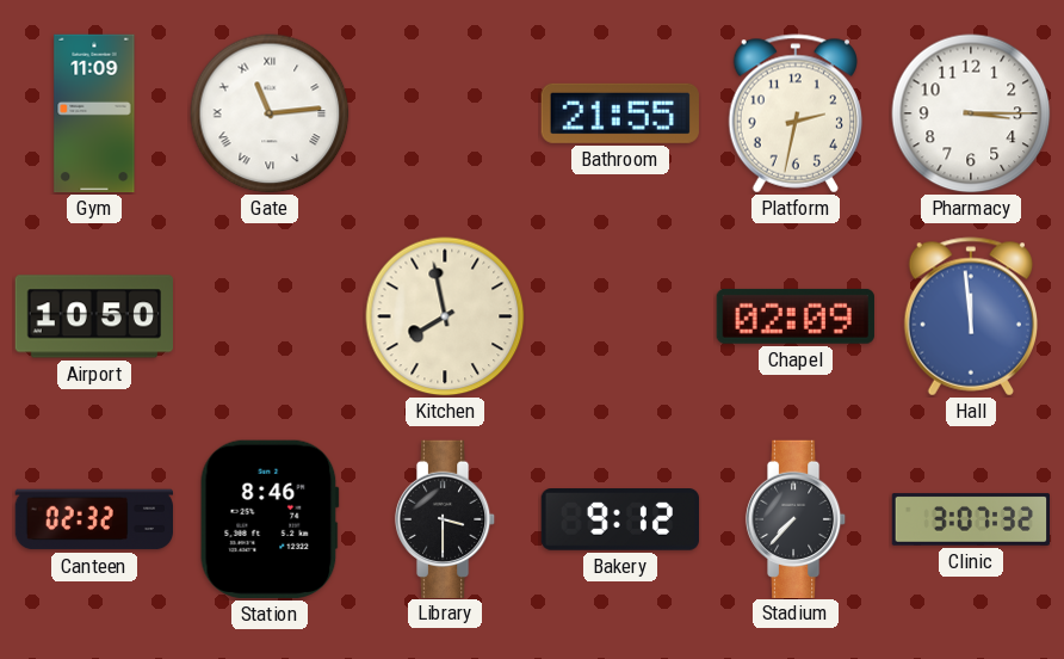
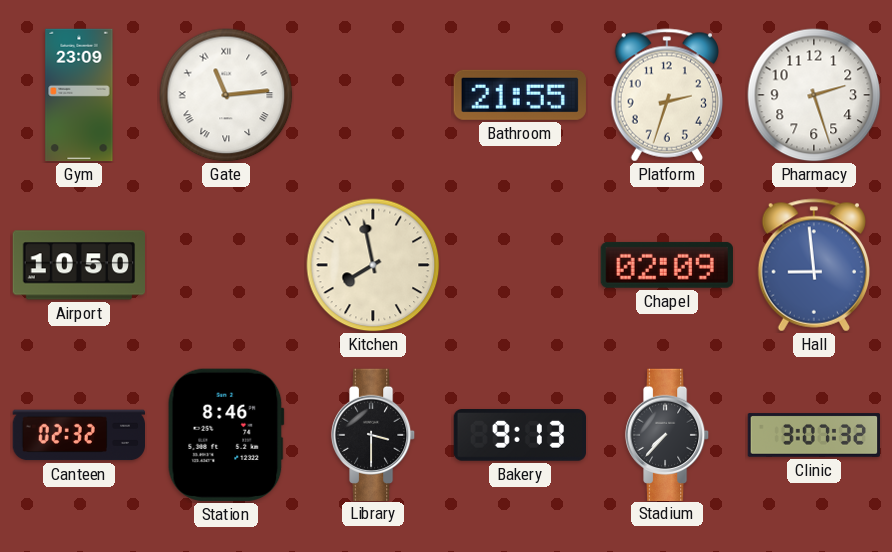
Gym: 11:09 -> 23:09
Platform: 2:32 -> 2:33
Pharmacy: 3:15 -> 2:27
Hall: 11:59 -> 8:59
Bakery: 9:12 -> 9:13
